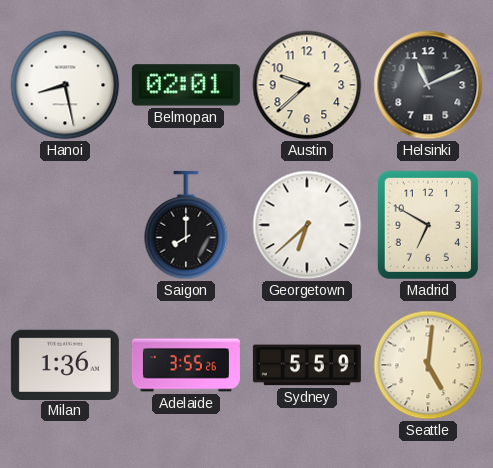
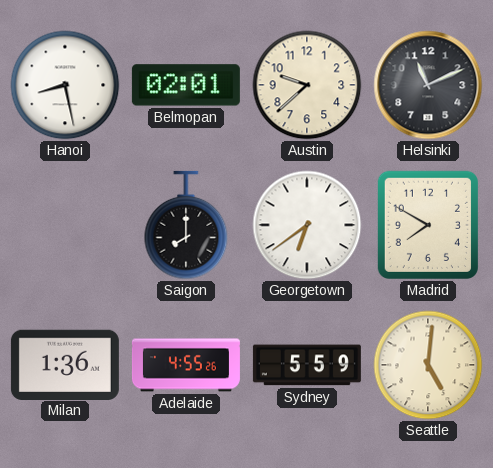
Georgetown: 6:38 -> 6:39
Madrid: 6:50 -> 7:50
Adelaide: 3:55 -> 4:55
